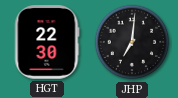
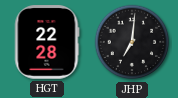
HGT: 22:30 -> 22:28
